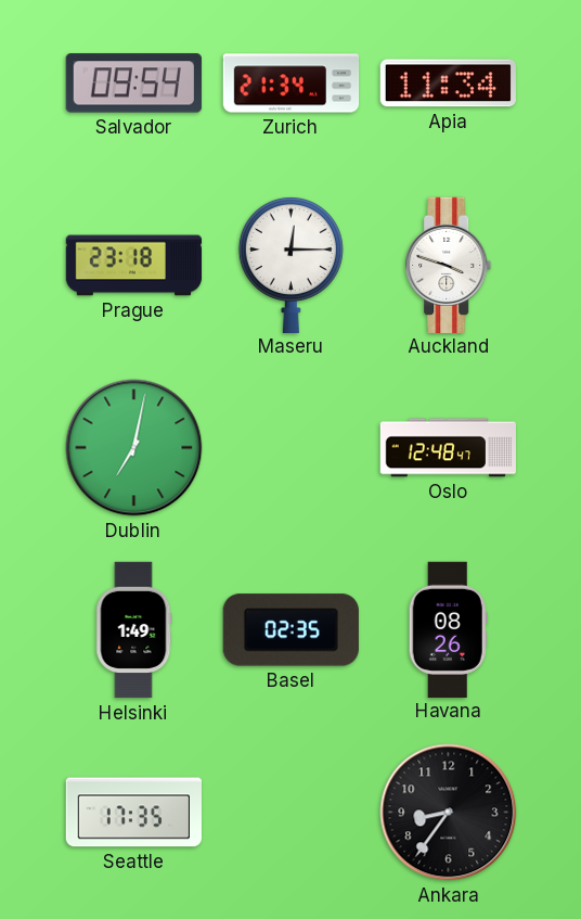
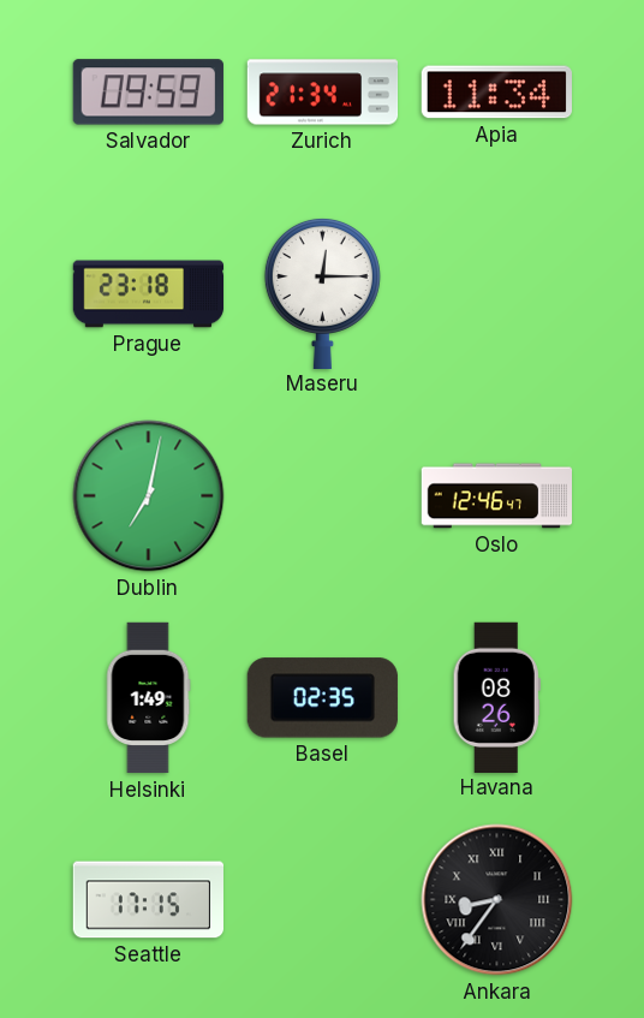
Salvador: 09:54 -> 09:59
Auckland: 3:48 -> none
Oslo: 12:48 -> 12:46
Seattle: 17:35 -> 17:15
Ankara numerals: Arabic -> Roman
